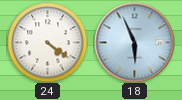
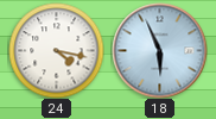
24: 4:21 -> 4:17
